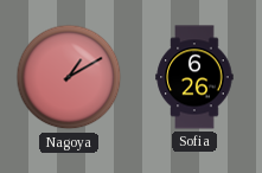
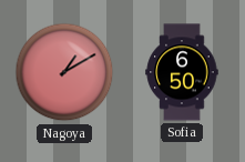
Sofia: 6:26 -> 6:50
